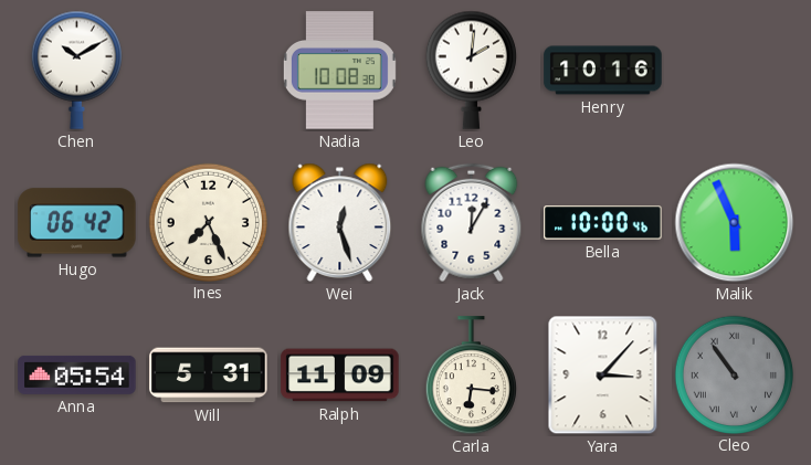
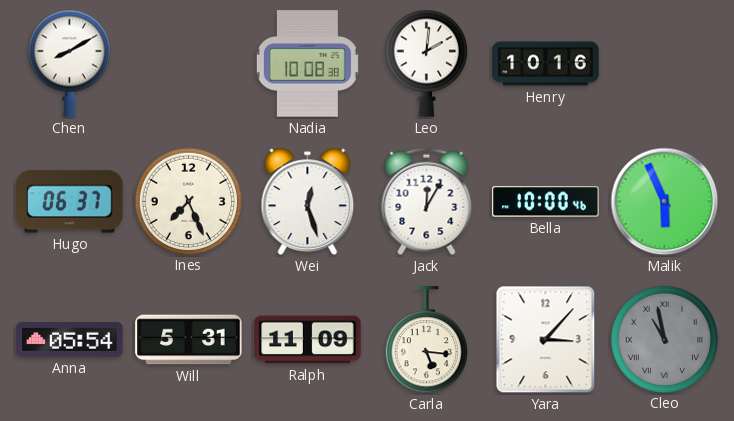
Chen: 10:10 -> 8:10
Hugo: 06:42 -> 06:37
Carla: 6:16 -> 5:16
Cleo: 10:54 -> 10:58
